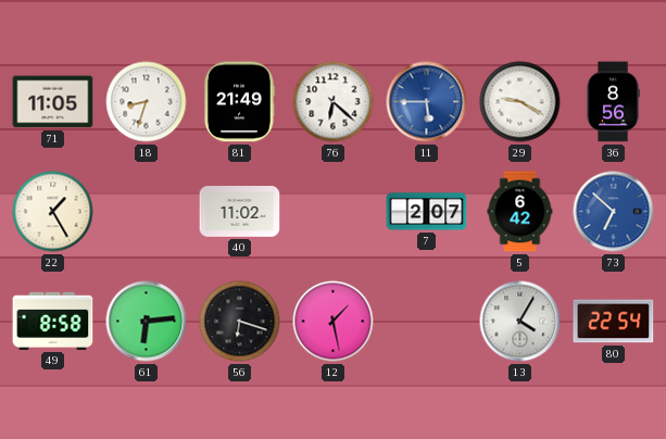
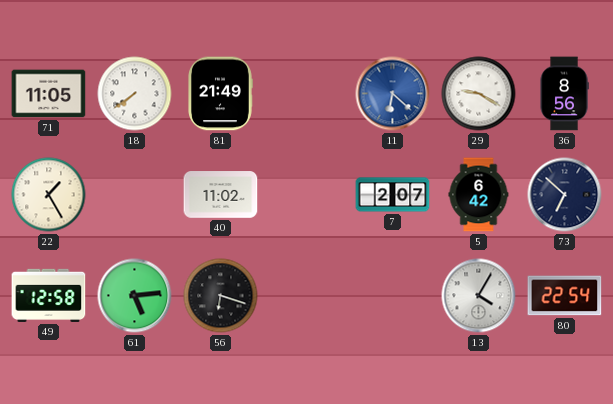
18: 8:33 -> 7:39
76: 6:22 -> none
11: 5:45 -> 6:22
73 dial: blue -> navy
49: 8:58 -> 12:58
61: 6:14 -> 5:14
12: 1:28 -> none
